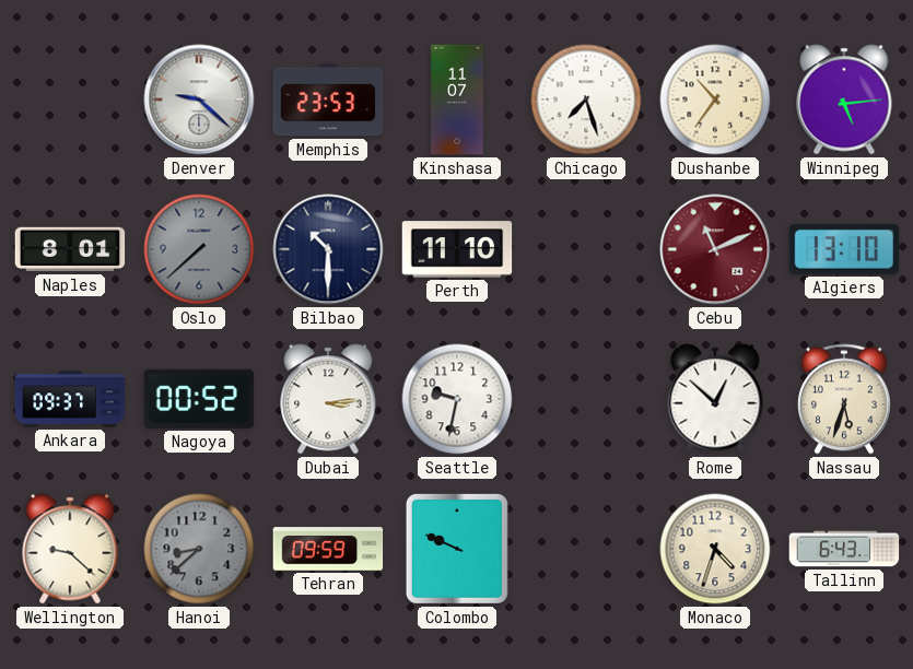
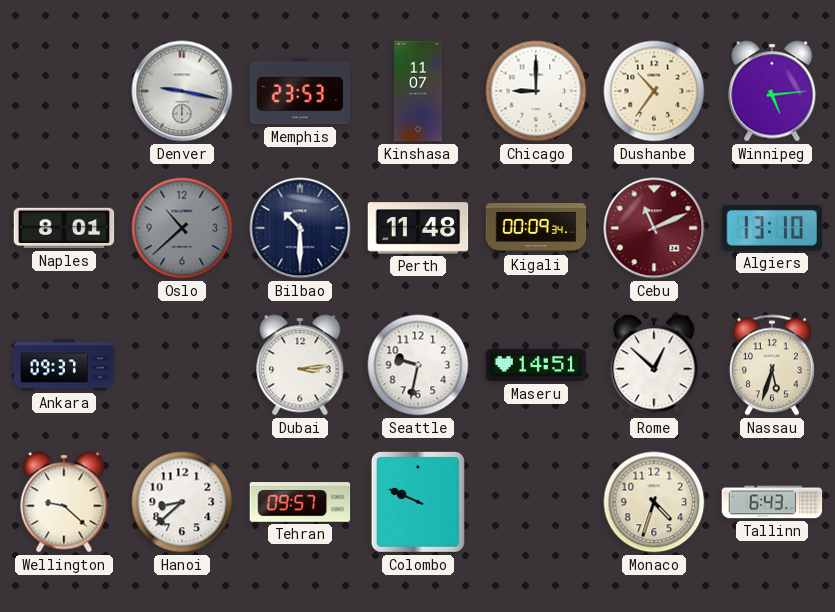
Denver: 9:22 -> 9:17
Chicago: 7:27 -> 9:00
Oslo: 7:38 -> 10:38
Perth: 11:10 -> 11:48
Kigali: none -> 00:09
Nagoya: 00:52 -> none
Maseru: none -> 14:51
Hanoi dial: grey -> white
Tehran: 09:59 -> 09:57
